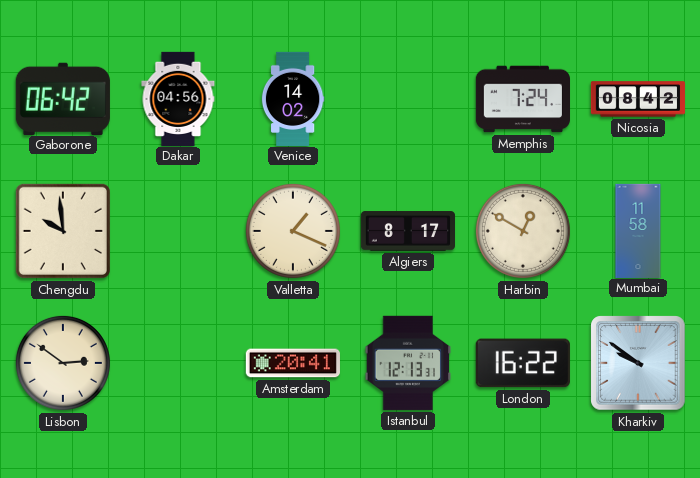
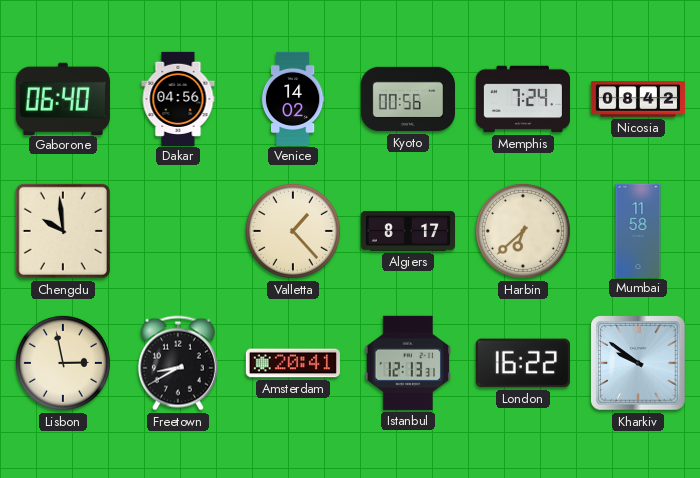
Gaborone: 06:42 -> 06:40
Kyoto: none -> 00:56
Valletta: 1:19 -> 1:23
Harbin: 12:50 -> 6:38
Lisbon: 2:51 -> 2:58
Freetown: none -> 8:40
